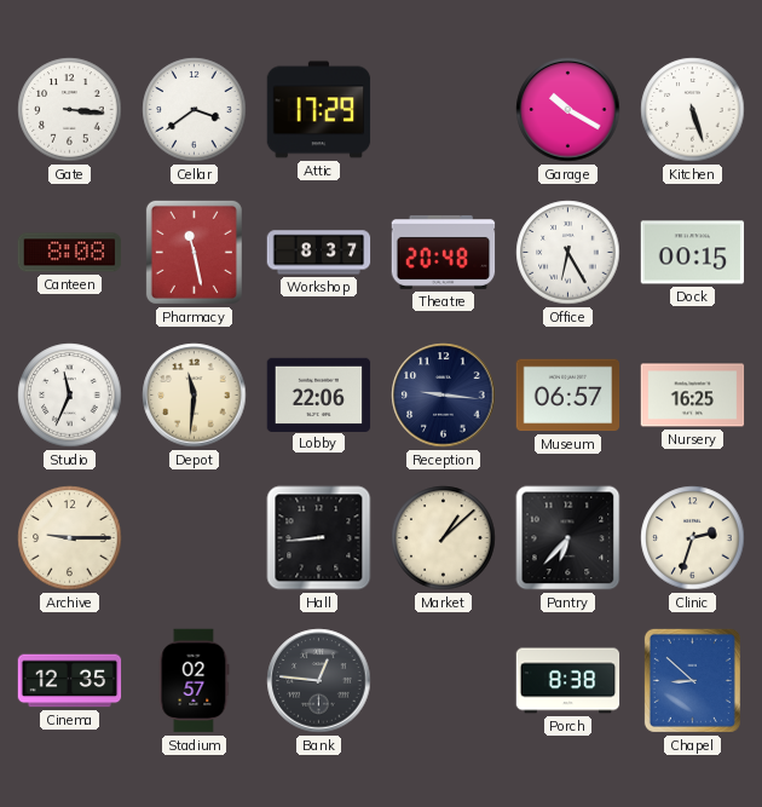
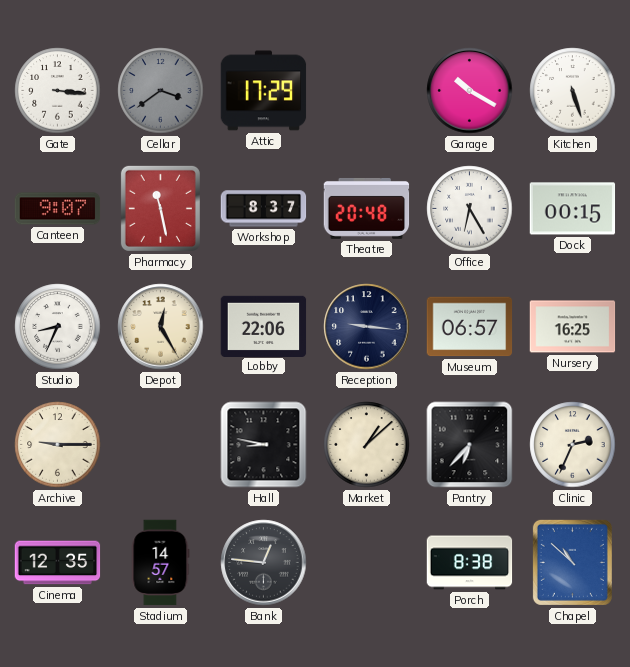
Cellar dial: white -> grey
Canteen: 8:08 -> 9:07
Studio: 11:34 -> 8:34
Depot: 11:31 -> 12:25
Hall: 8:44 -> 8:47
Clinic: 2:33 -> 2:34
Stadium: 02:57 -> 14:57
Chapel: 8:52 -> 10:52
